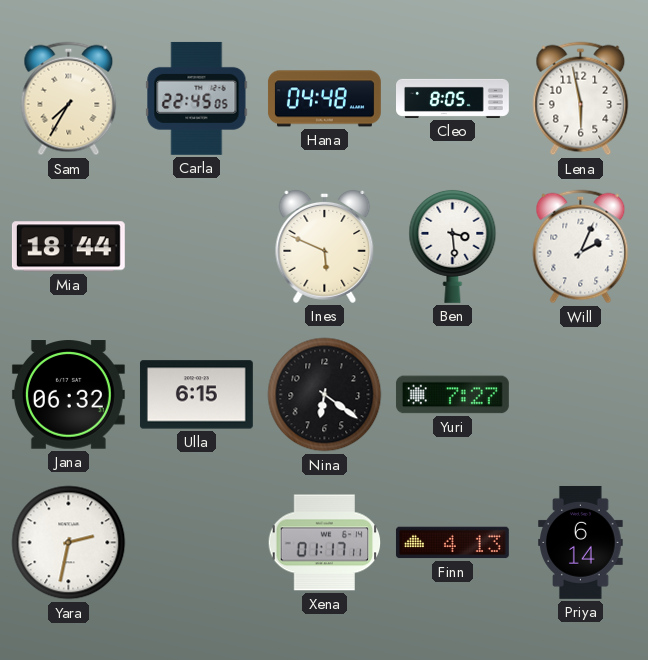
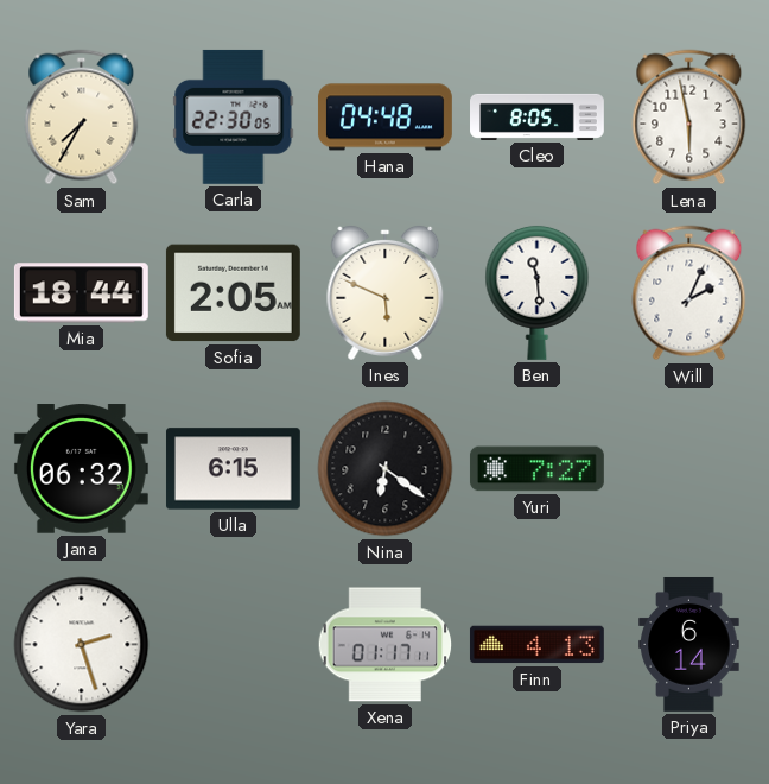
Carla: 22:45 -> 22:30
Sofia: none -> 2:05
Ben: 3:29 -> 11:29
Yara: 2:32 -> 2:27
